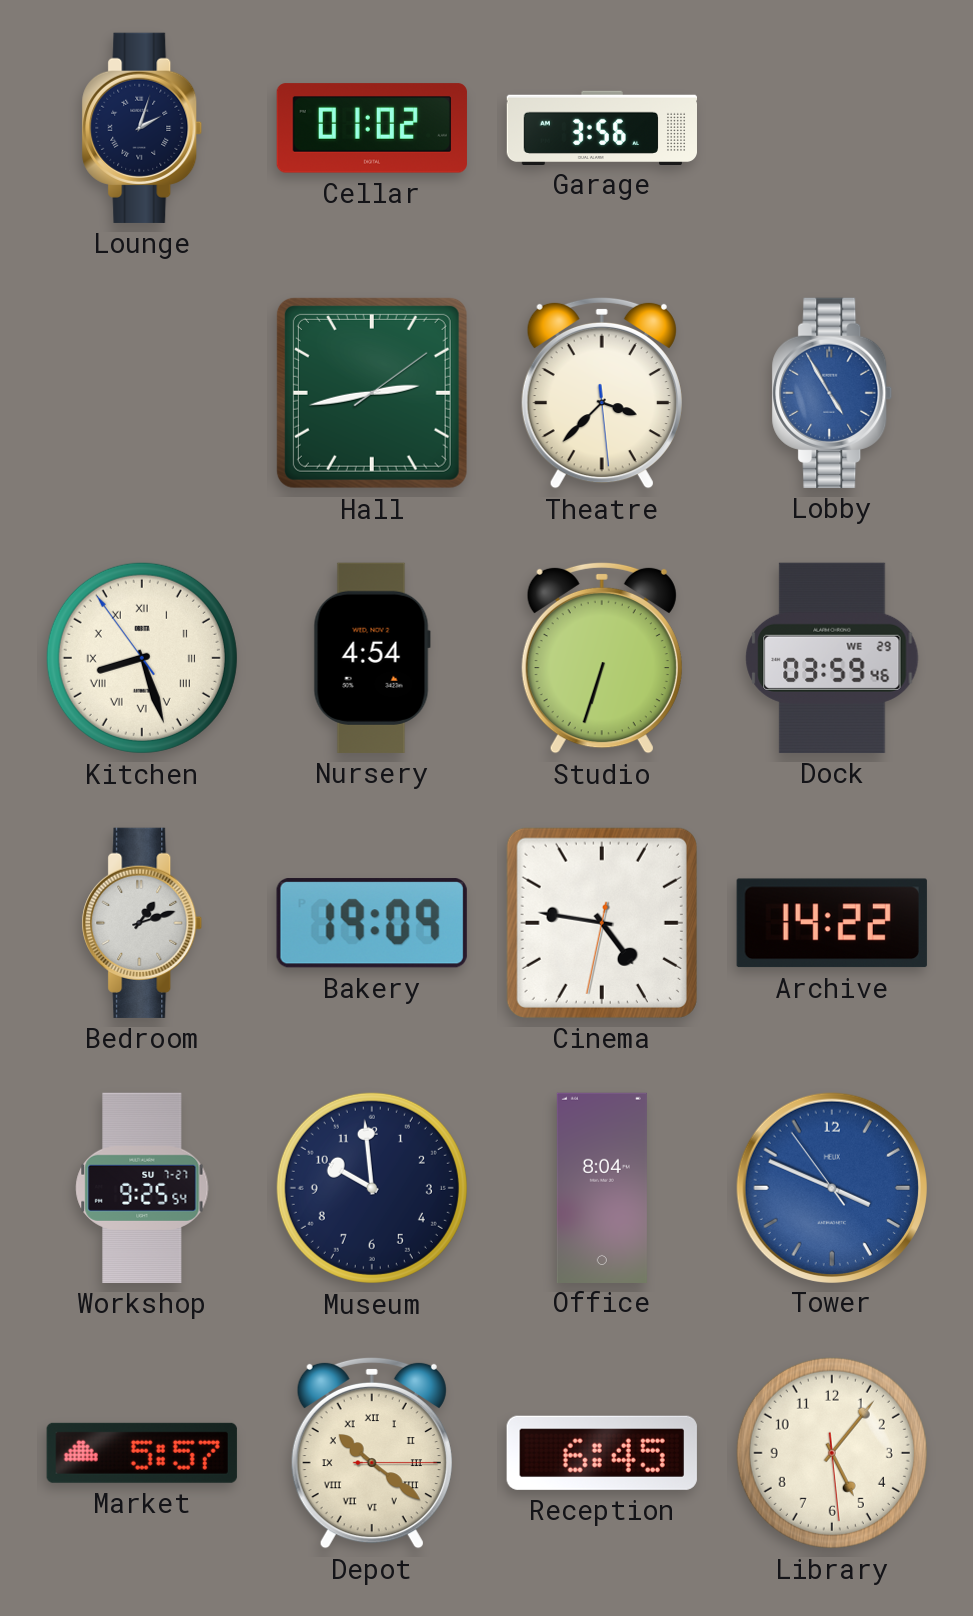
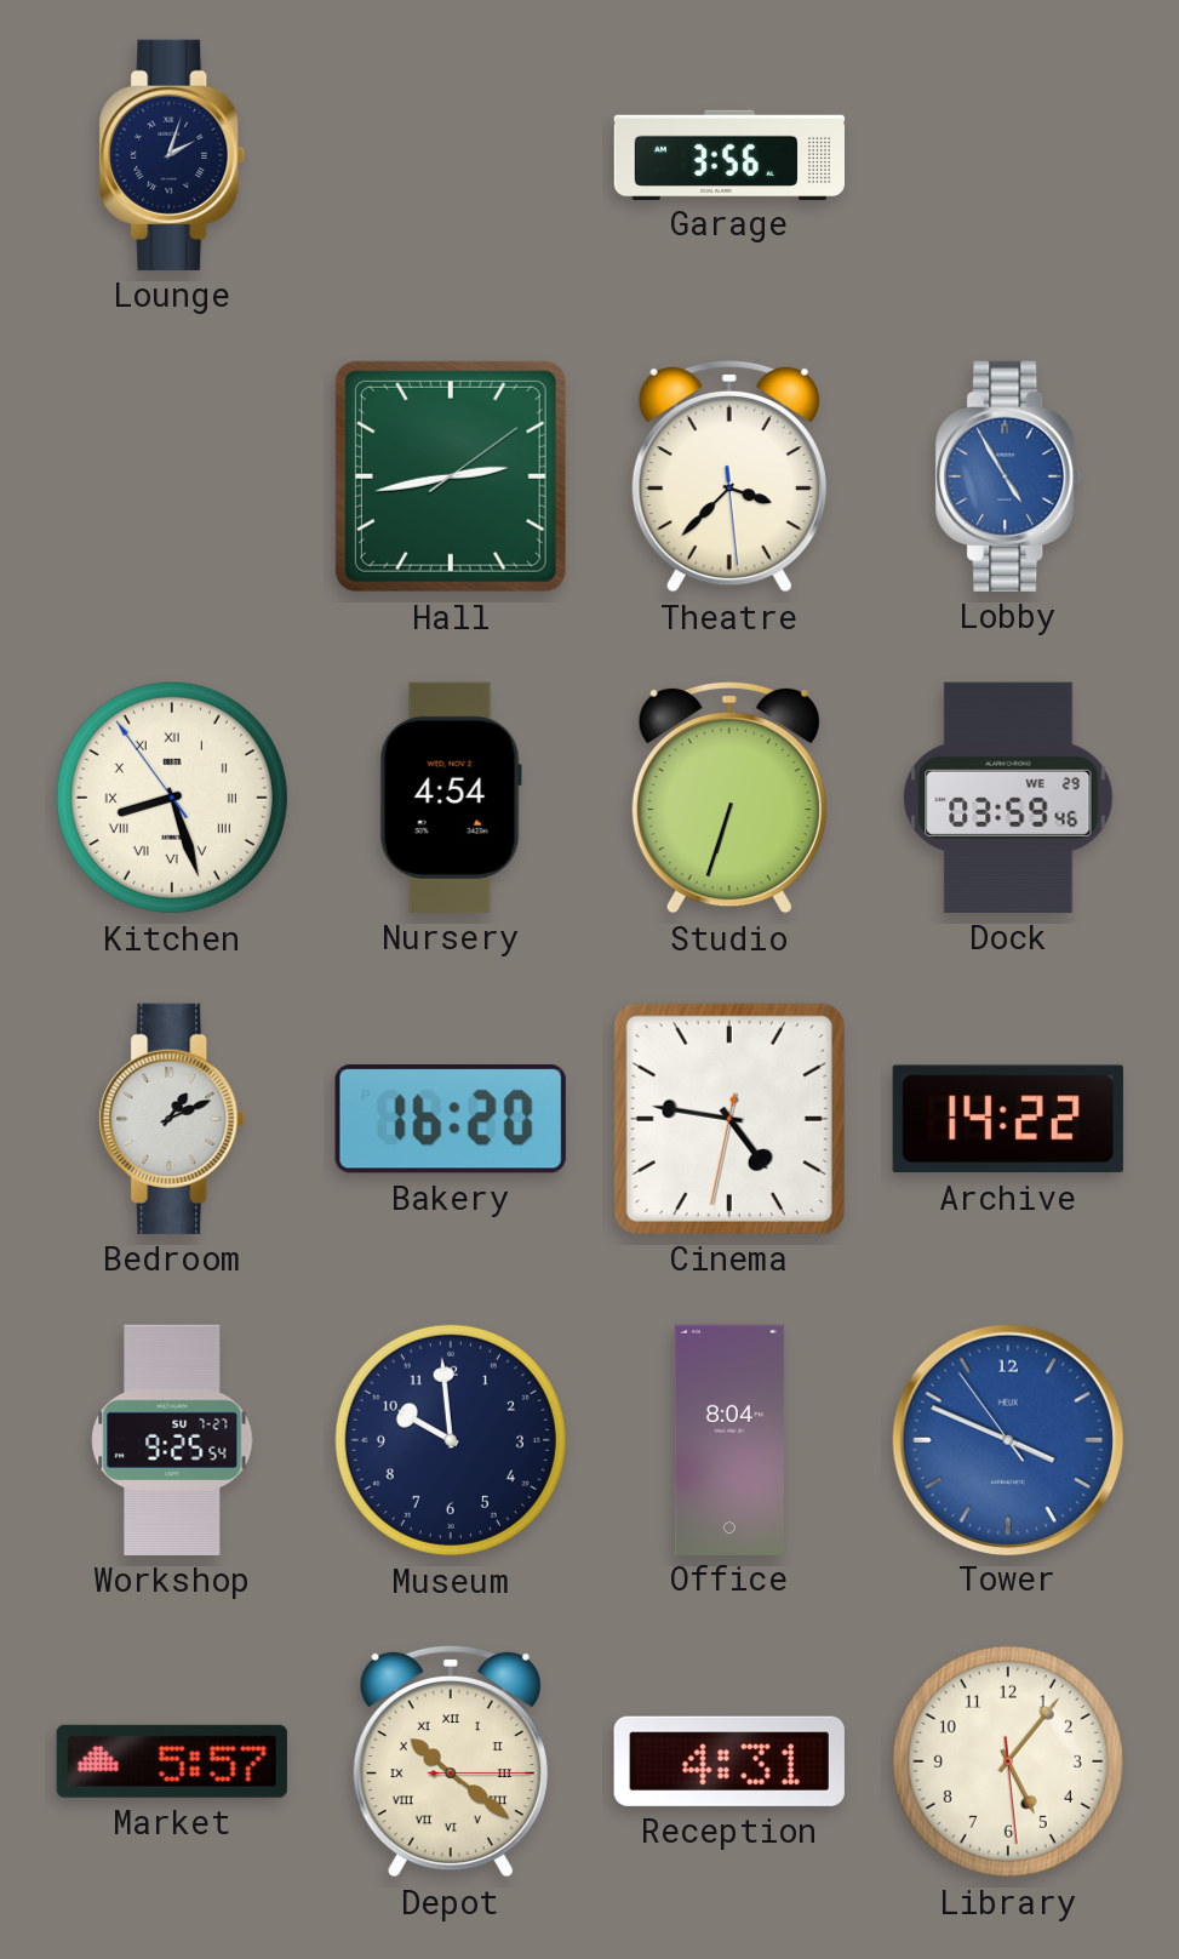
Cellar: 01:02 -> none
Bedroom: 1:12 -> 1:11
Bakery: 19:09 -> 16:20
Reception: 6:45 -> 4:31
